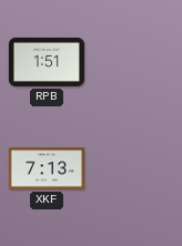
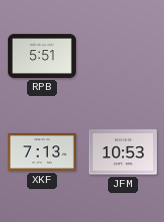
RPB: 1:51 -> 5:51
JFM: none -> 10:53
